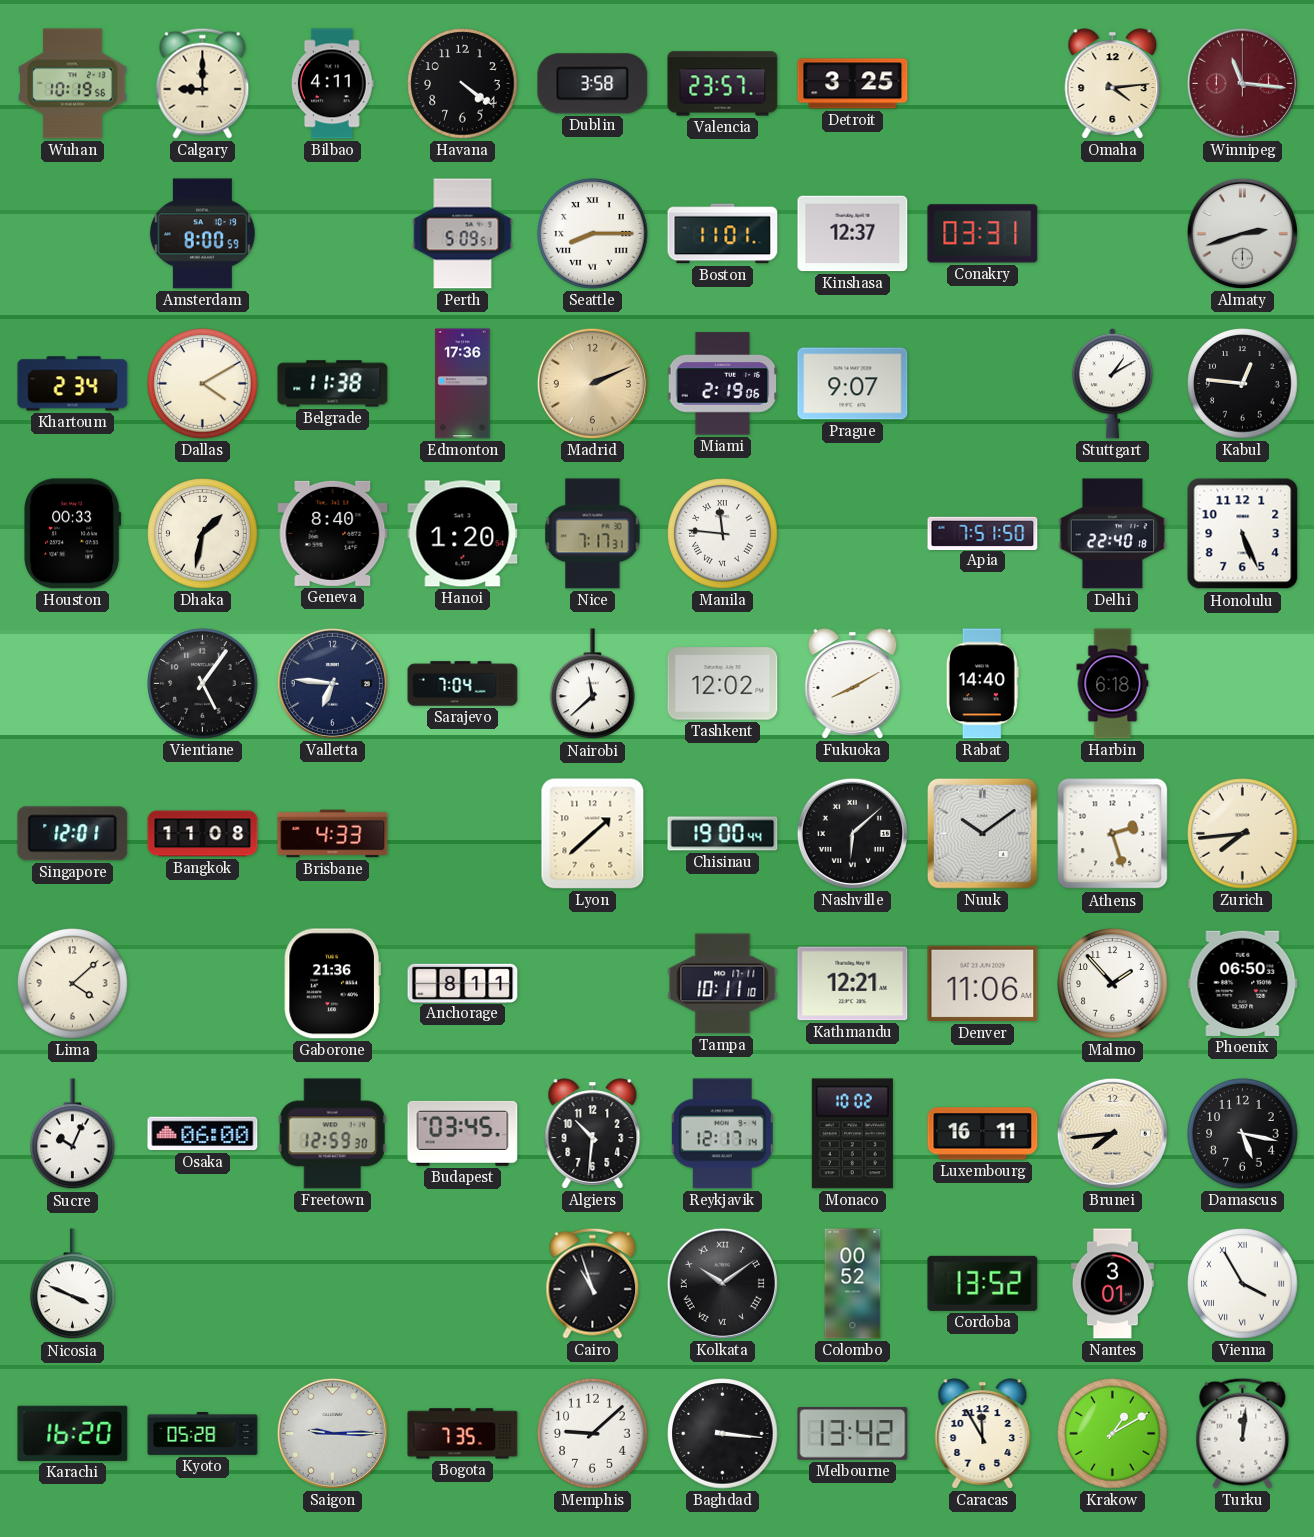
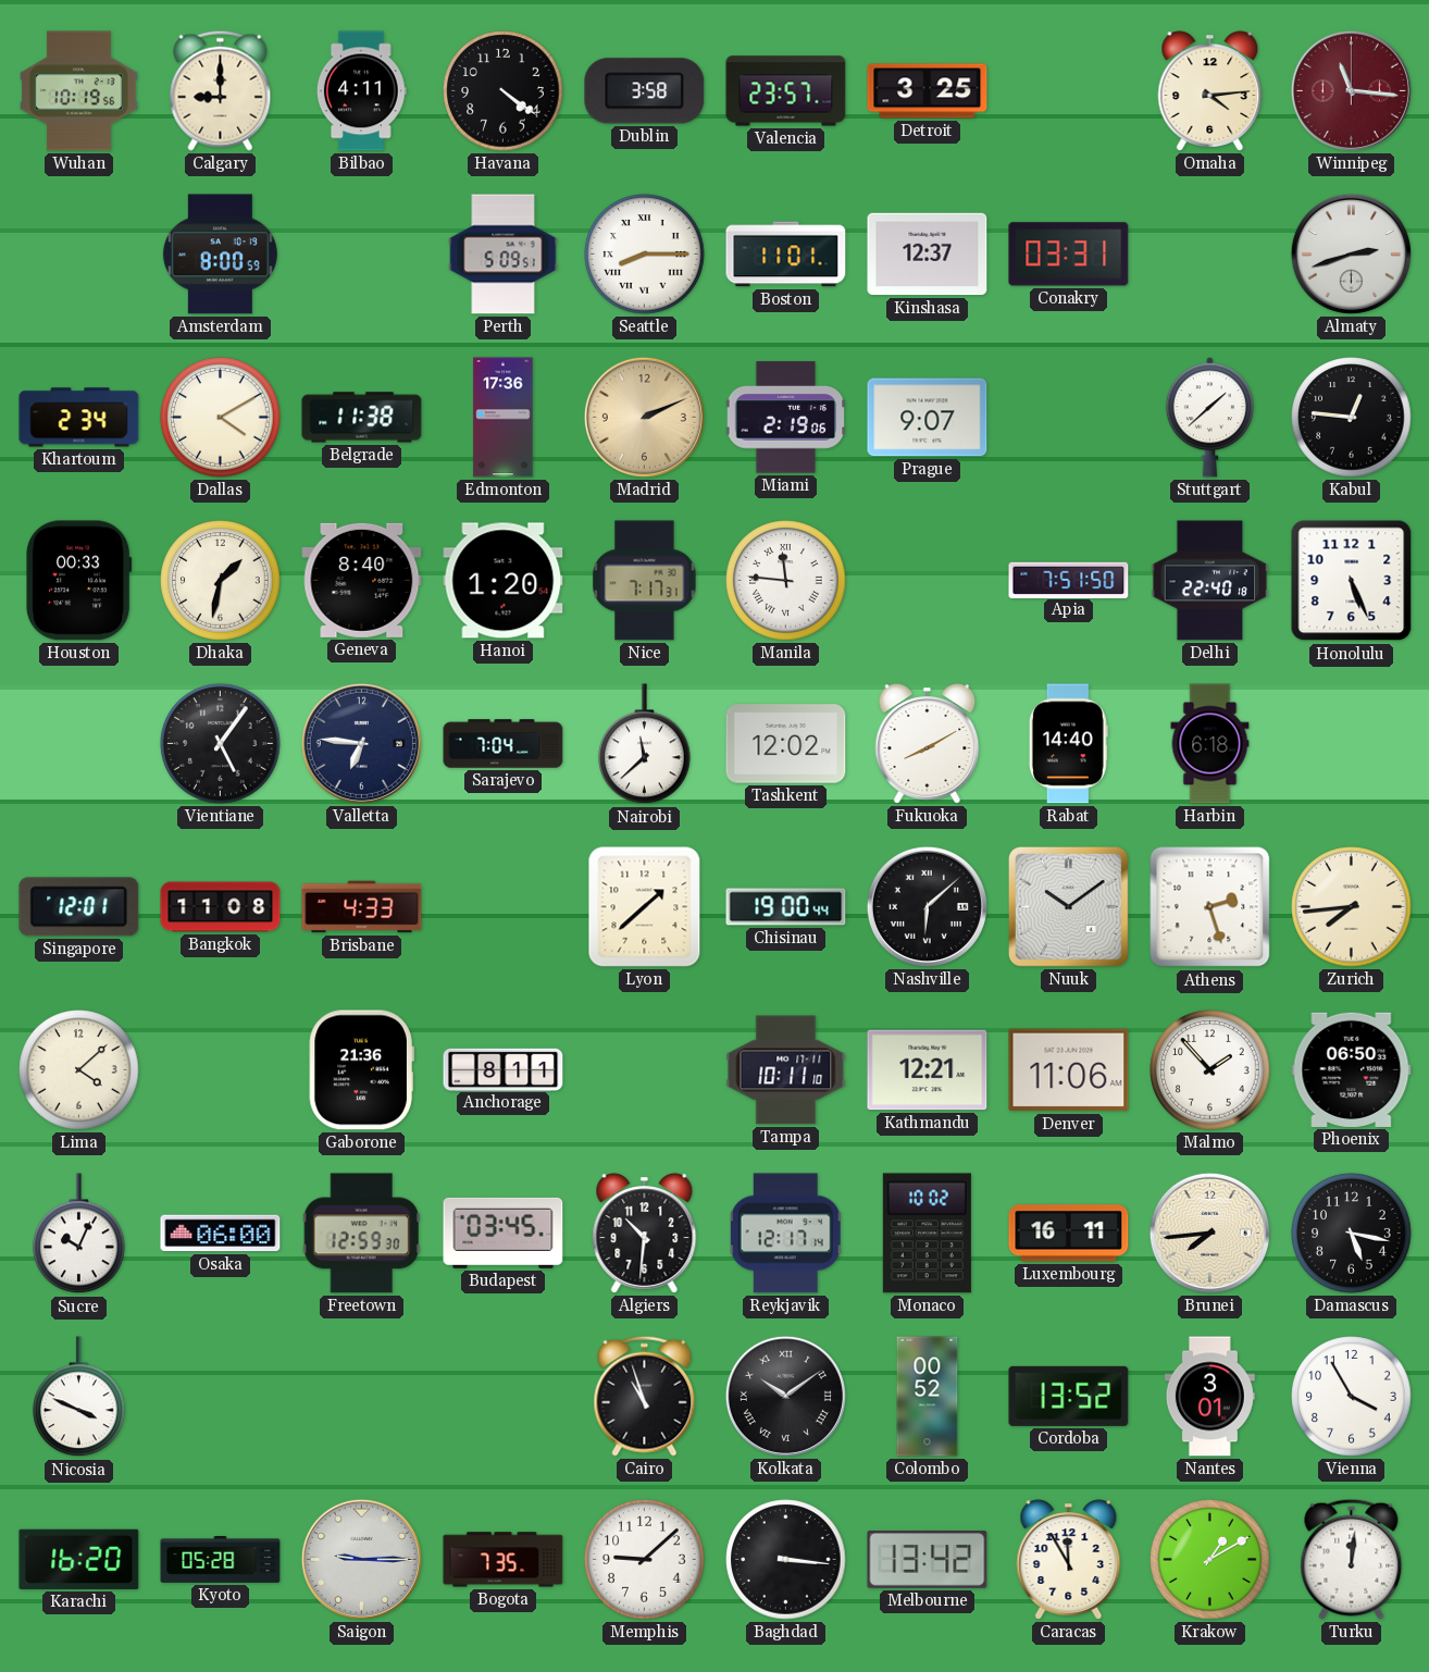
Stuttgart: 1:10 -> 1:38
Vienna numerals: Roman -> Arabic
